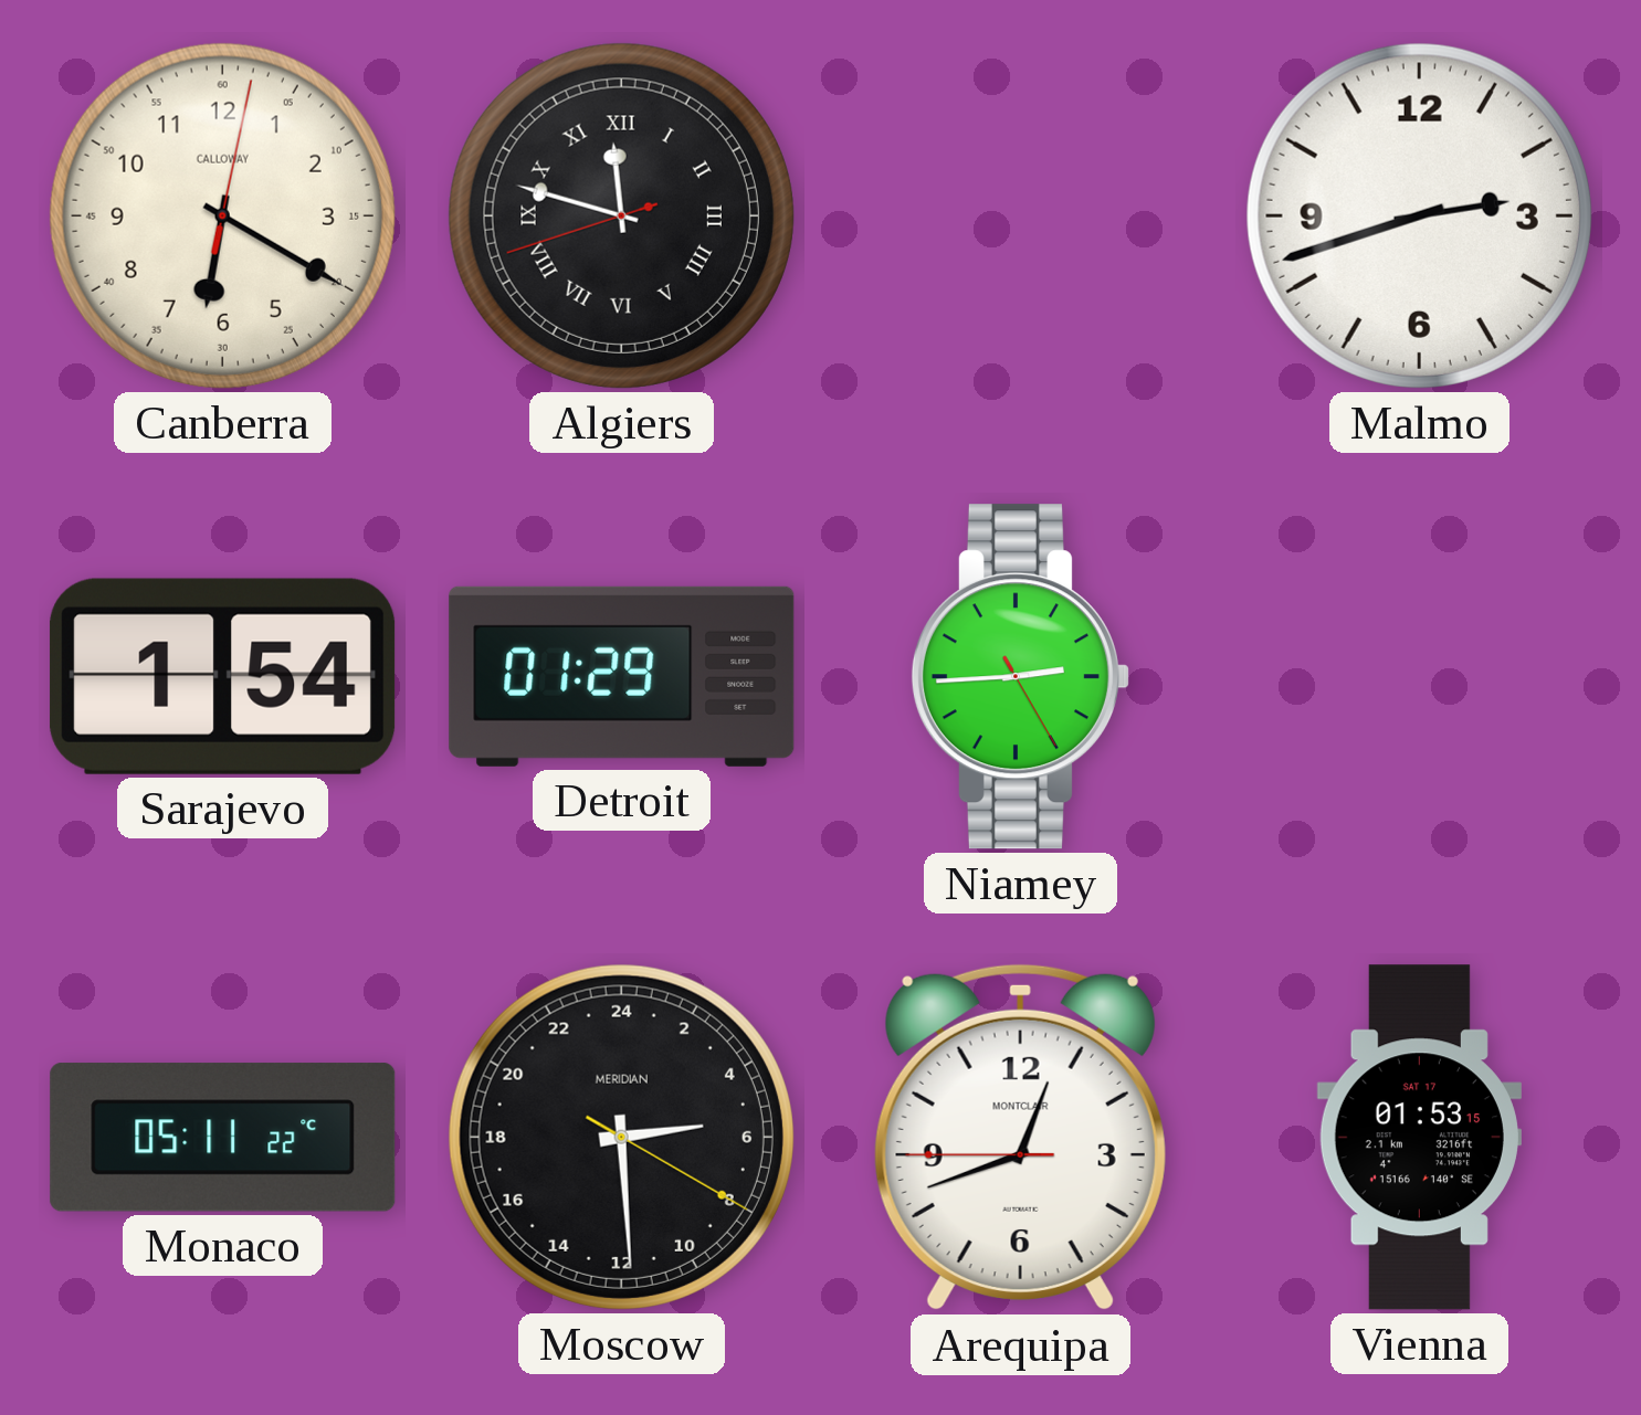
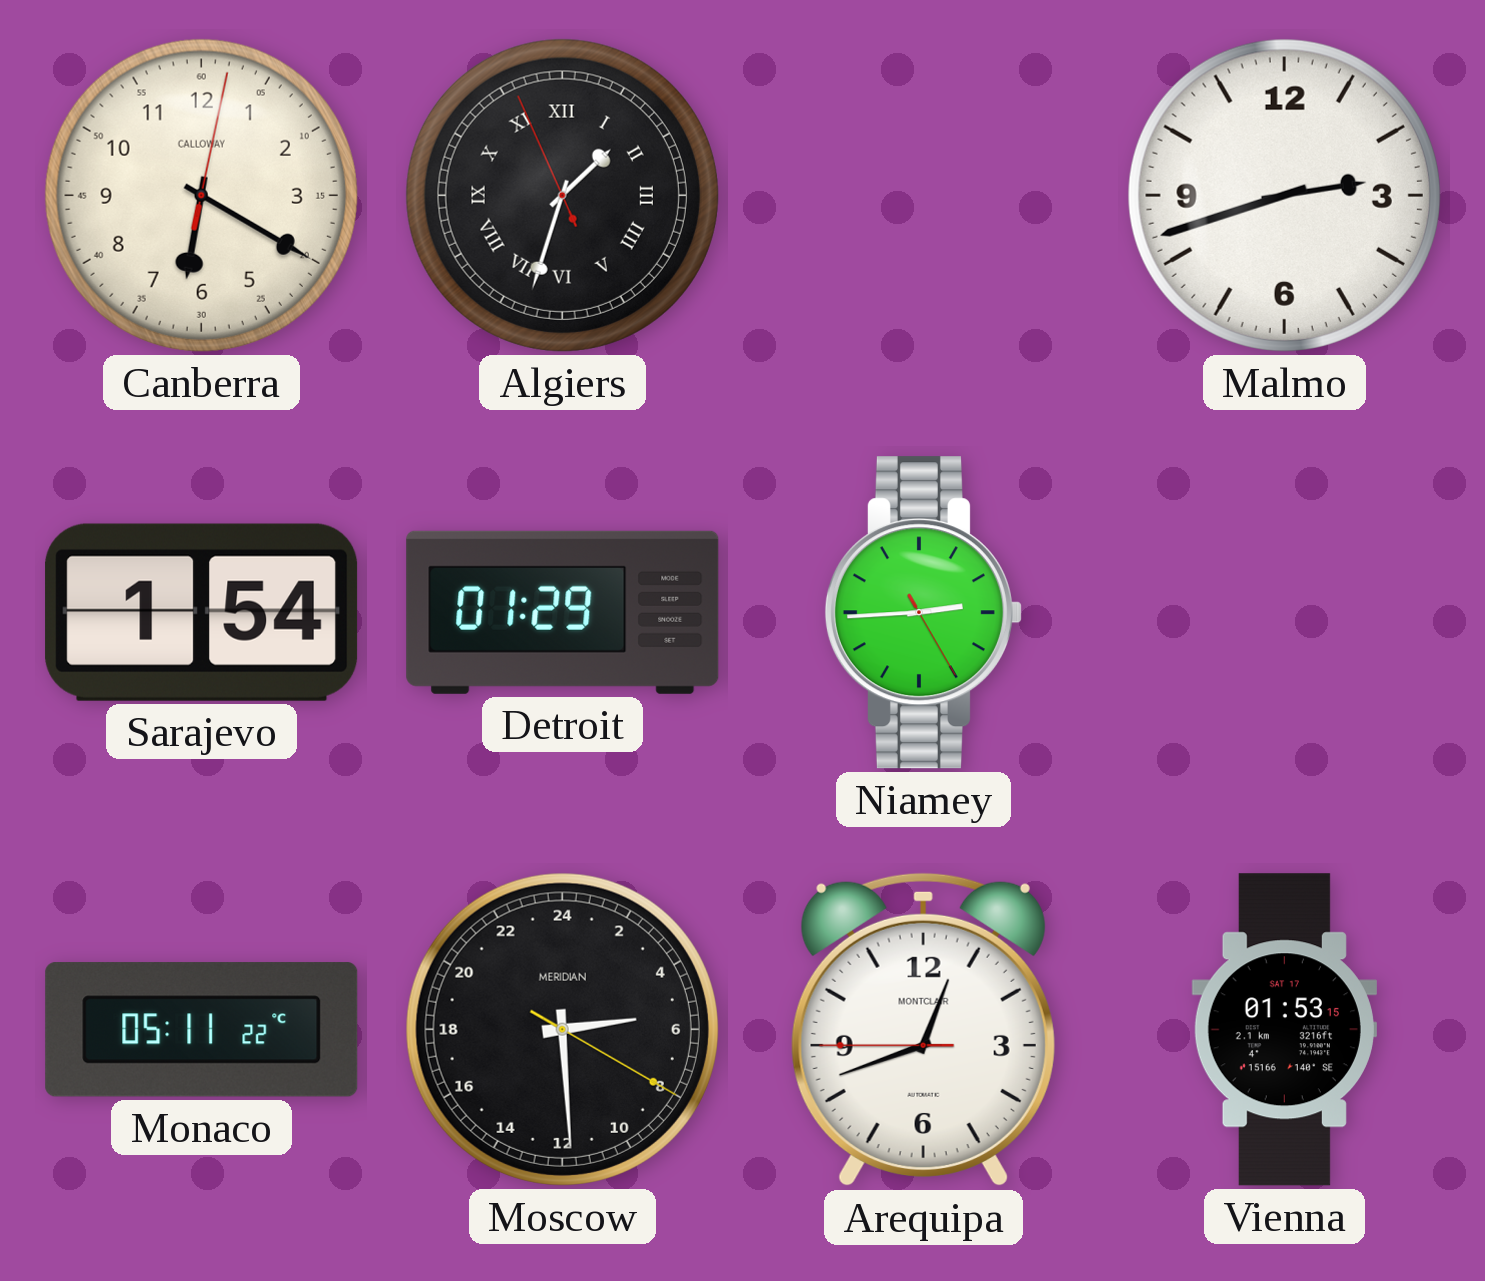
Algiers: 11:47 -> 1:32
